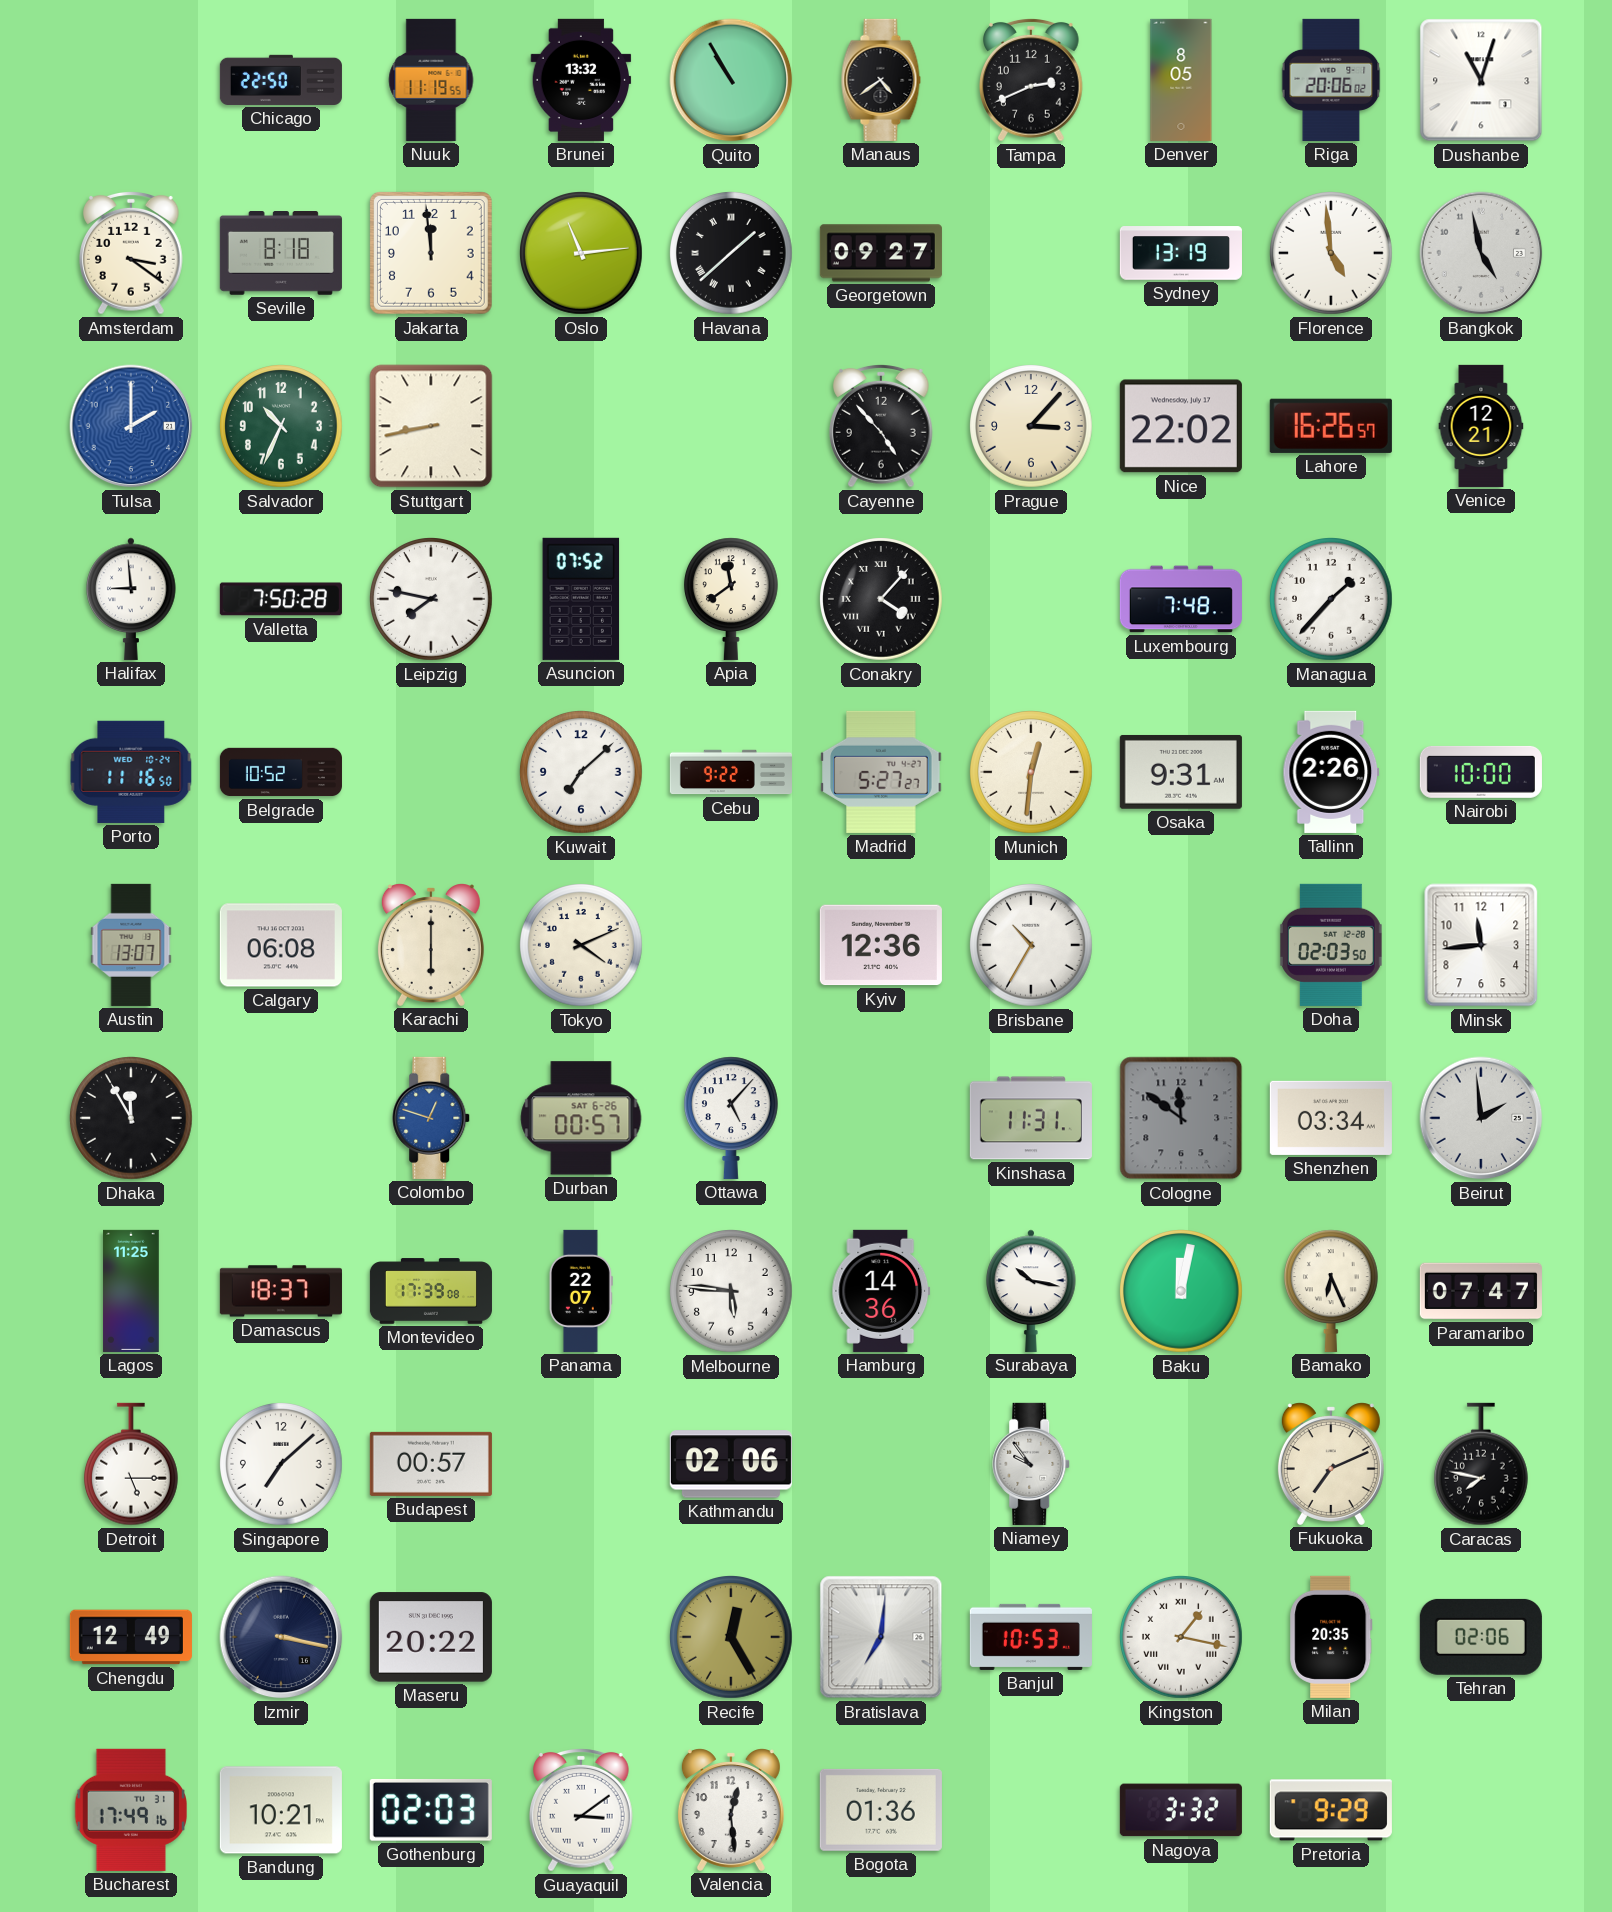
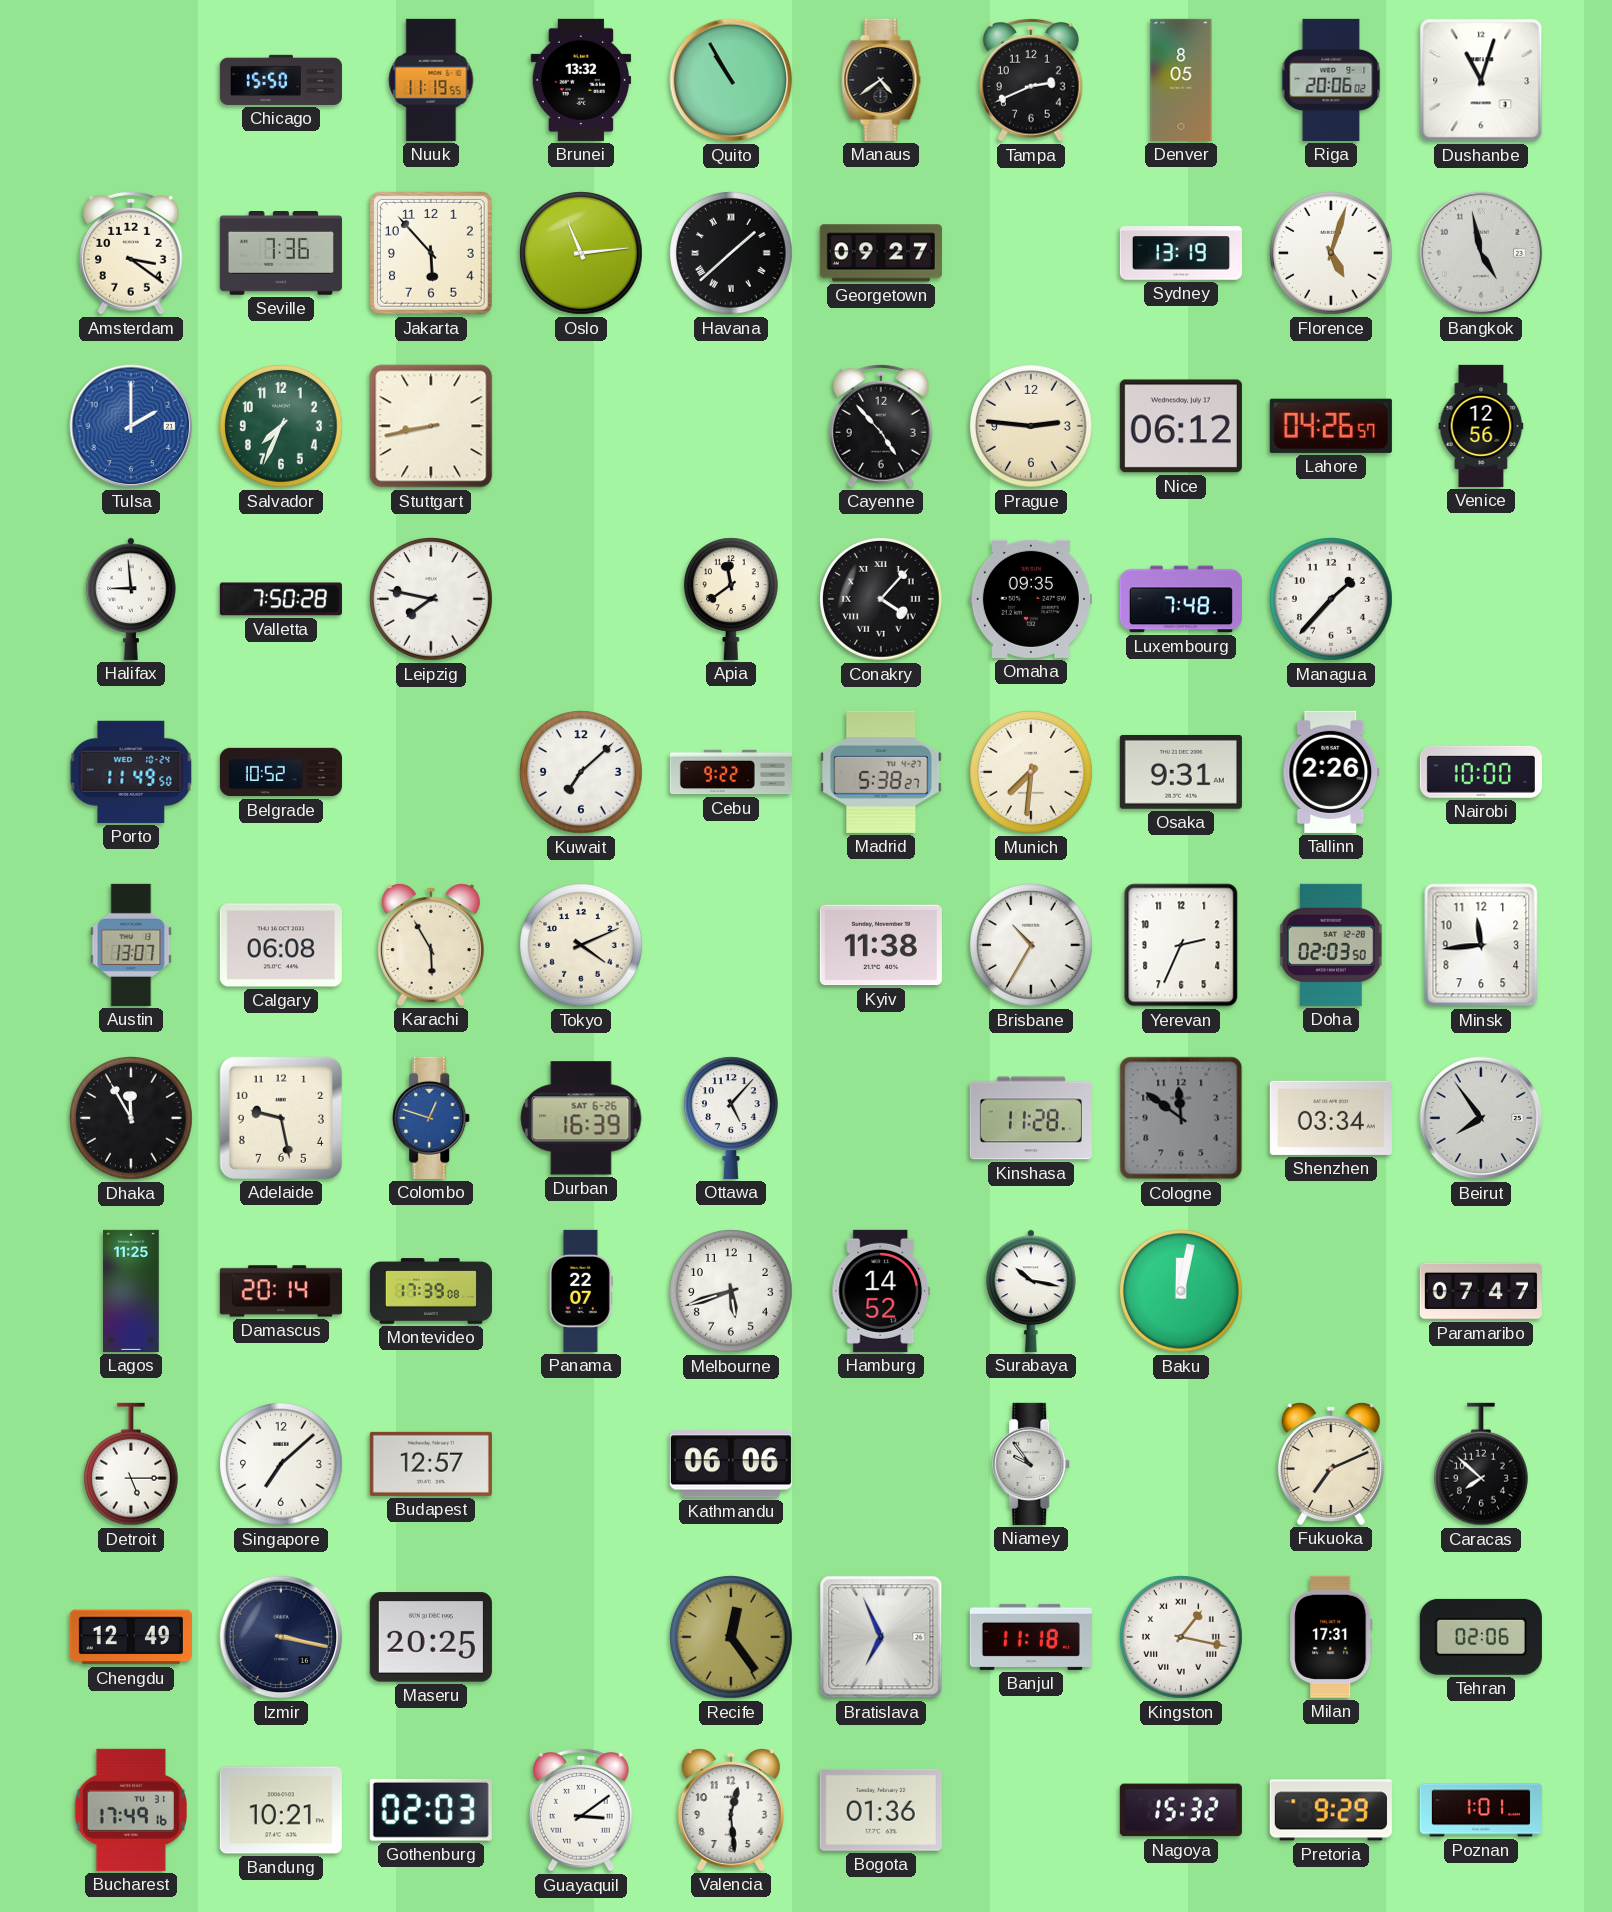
Chicago: 22:50 -> 15:50
Seville: 8:18 -> 7:36
Jakarta: 11:59 -> 5:53
Florence: 4:59 -> 5:03
Salvador: 10:34 -> 7:34
Prague: 3:07 -> 2:46
Nice: 22:02 -> 06:12
Lahore: 16:26 -> 04:26
Venice: 12:21 -> 12:56
Asuncion: 07:52 -> none
Omaha: none -> 09:35
Porto: 11:16 -> 11:49
Madrid: 5:27 -> 5:38
Munich: 12:31 -> 7:31
Karachi: 6:00 -> 5:55
Kyiv: 12:36 -> 11:38
Yerevan: none -> 2:34
Adelaide: none -> 9:28
Durban: 00:57 -> 16:39
Kinshasa: 11:31 -> 11:28
Beirut: 1:59 -> 7:54
Damascus: 18:37 -> 20:14
Melbourne: 5:46 -> 5:42
Hamburg: 14:36 -> 14:52
Bamako: 6:26 -> none
Budapest: 00:57 -> 12:57
Kathmandu: 02:06 -> 06:06
Caracas: 7:47 -> 7:52
Maseru: 20:22 -> 20:25
Recife: 12:25 -> 12:24
Bratislava: 7:01 -> 6:56
Banjul: 10:53 -> 11:18
Milan: 20:35 -> 17:31
Nagoya: 3:32 -> 15:32
Poznan: none -> 1:01
